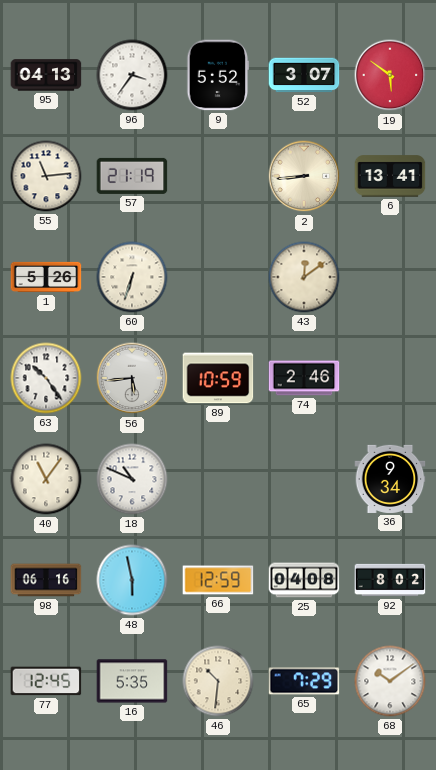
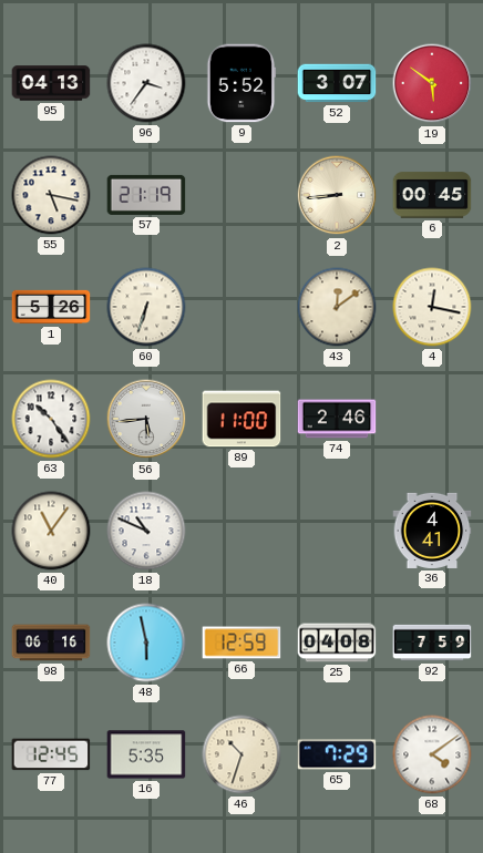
55: 11:14 -> 5:17
6: 13:41 -> 00:45
4: none -> 12:17
89: 10:59 -> 11:00
36: 9:34 -> 4:41
92: 8:02 -> 7:59
46: 10:31 -> 10:33
68: 10:09 -> 4:09
